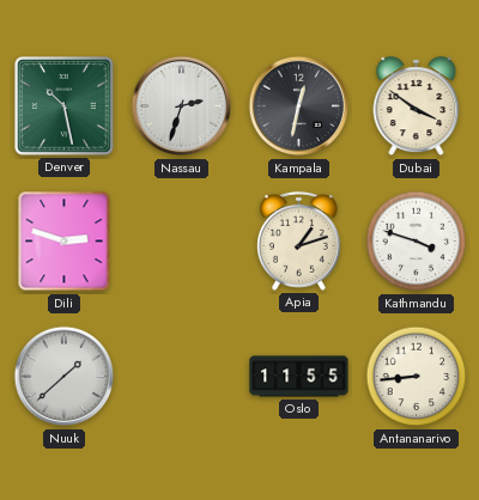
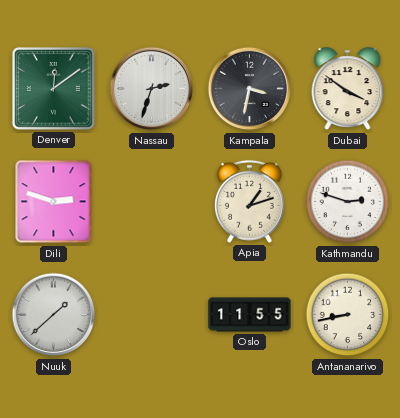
Denver: 10:28 -> 12:09
Kampala: 12:32 -> 3:32
Kathmandu: 3:48 -> 2:48
Antananarivo: 8:44 -> 8:43
